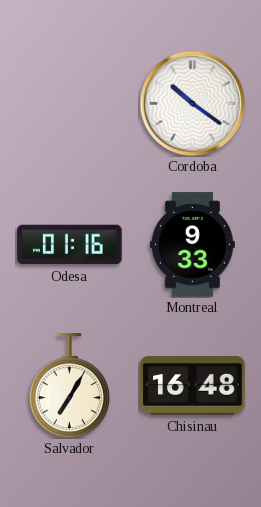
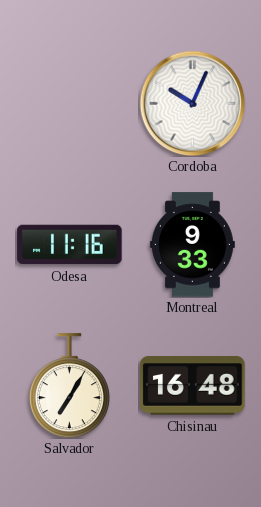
Cordoba: 10:21 -> 10:04
Odesa: 01:16 -> 11:16
